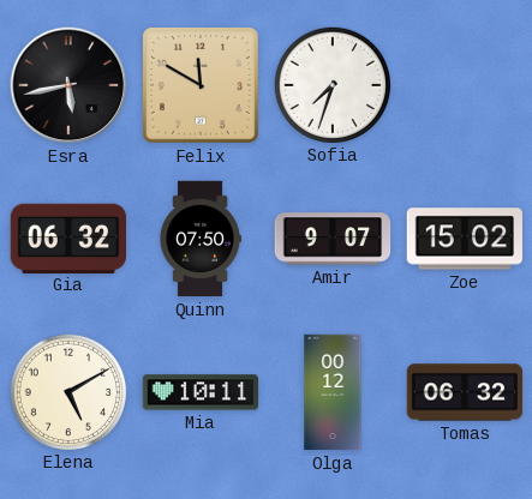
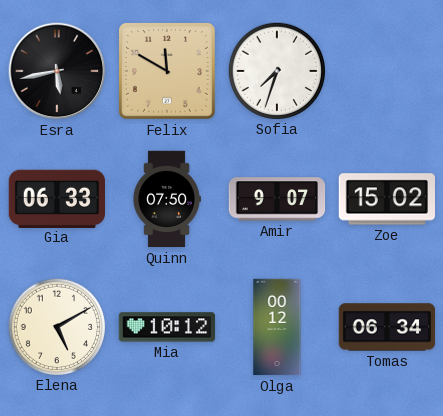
Gia: 06:32 -> 06:33
Mia: 10:11 -> 10:12
Tomas: 06:32 -> 06:34
